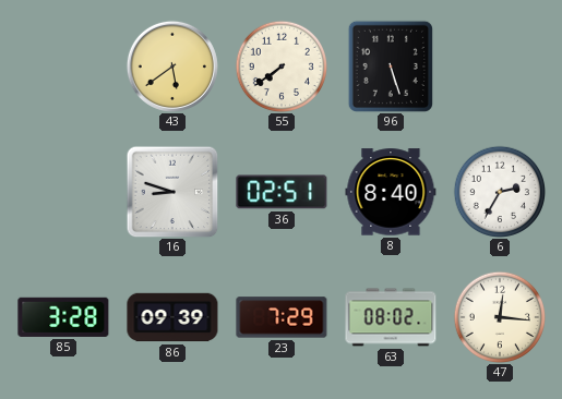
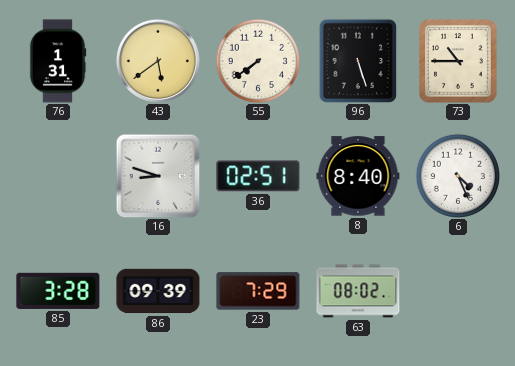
76: none -> 1:31
73: none -> 10:45
6: 2:35 -> 4:26
47: 12:16 -> none
